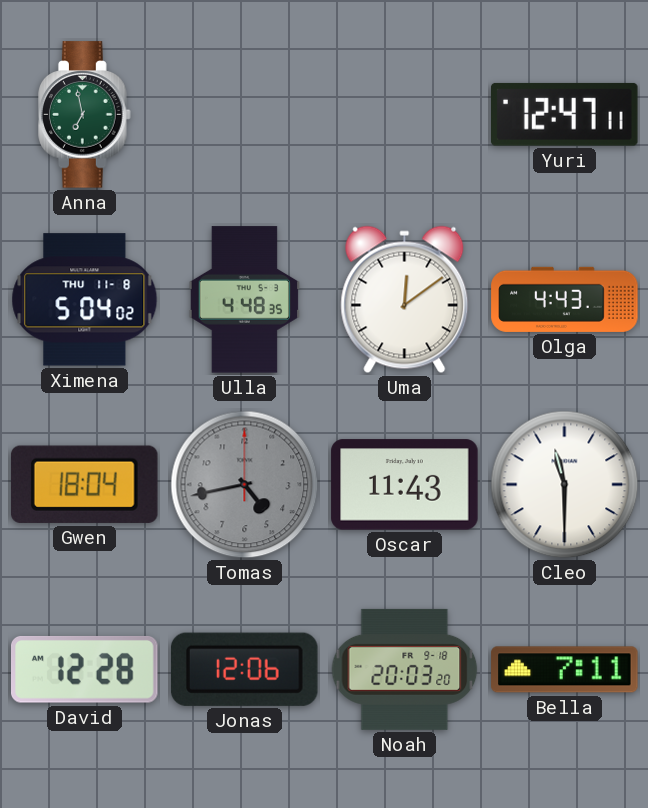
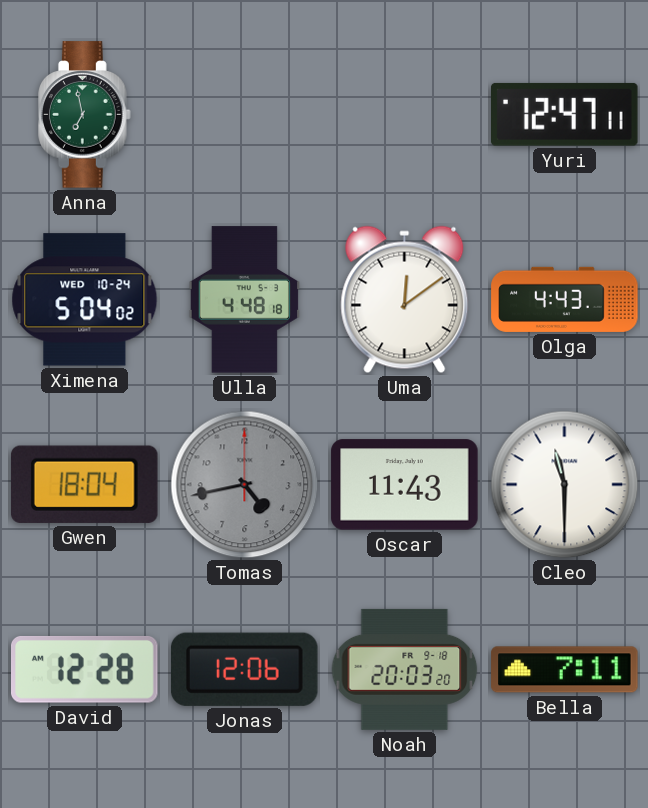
Ximena date: THU 11-8 -> WED 10-24
Ulla: 4:48:35 -> 4:48:18
